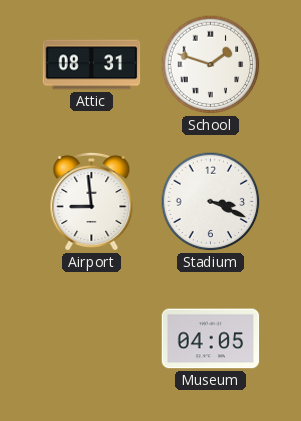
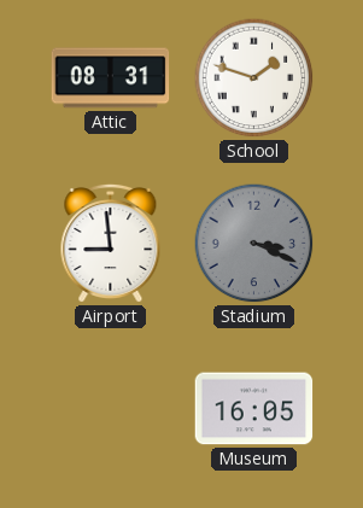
Stadium dial: white -> grey
Museum: 04:05 -> 16:05
